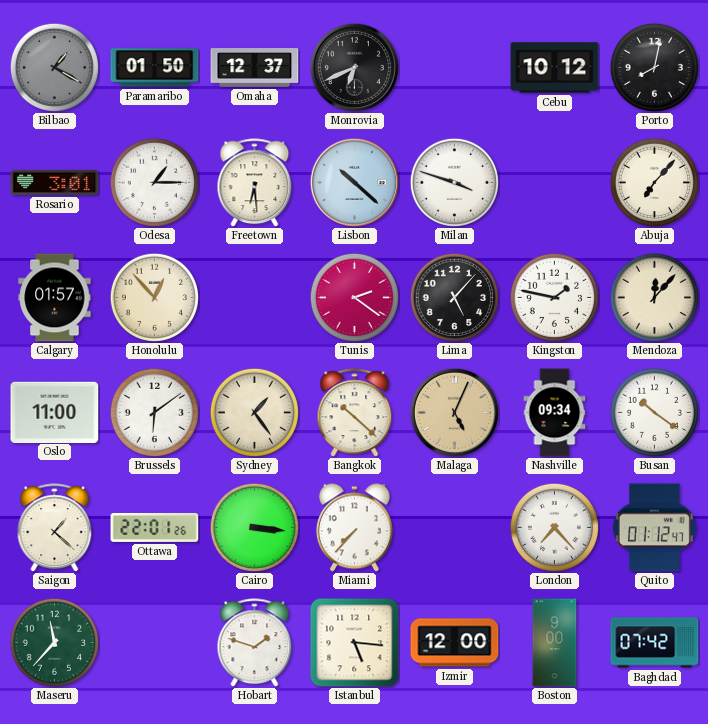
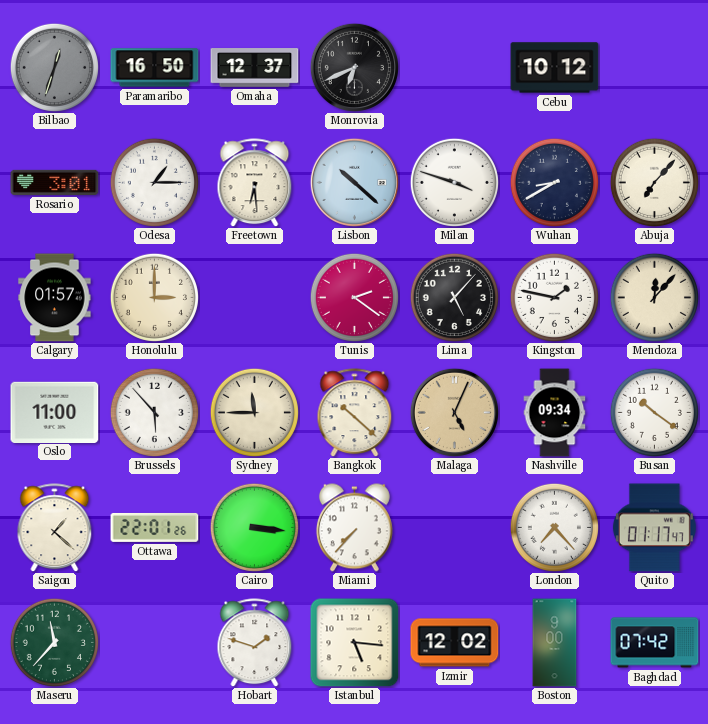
Bilbao: 1:20 -> 12:33
Paramaribo: 01:50 -> 16:50
Porto: 8:02 -> none
Wuhan: none -> 8:40
Honolulu: 12:53 -> 3:00
Brussels: 6:09 -> 5:53
Sydney: 1:24 -> 11:45
Quito: 01:12 -> 01:17
Izmir: 12:00 -> 12:02
